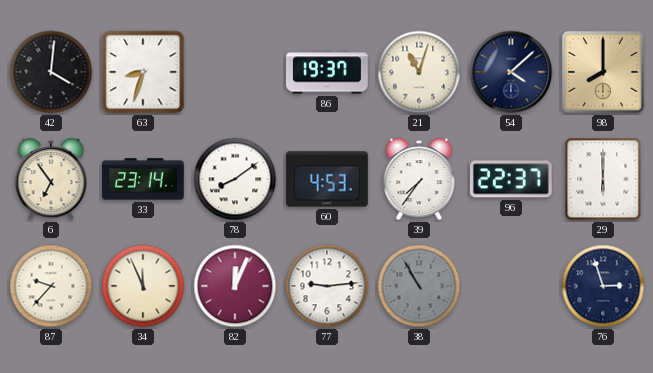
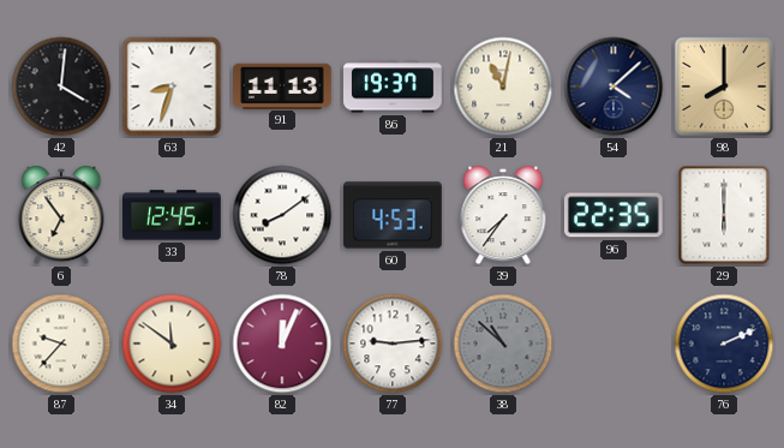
91: none -> 11:13
21: 11:03 -> 11:02
33: 23:14 -> 12:45
96: 22:37 -> 22:35
34: 11:56 -> 11:51
38: 10:55 -> 10:52
76: 2:57 -> 2:11
